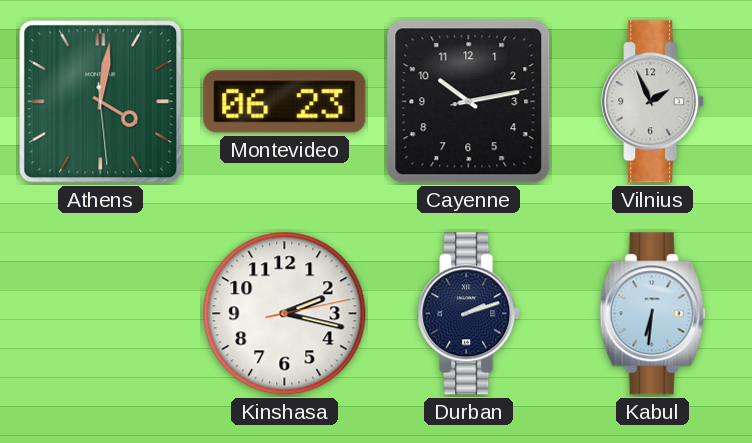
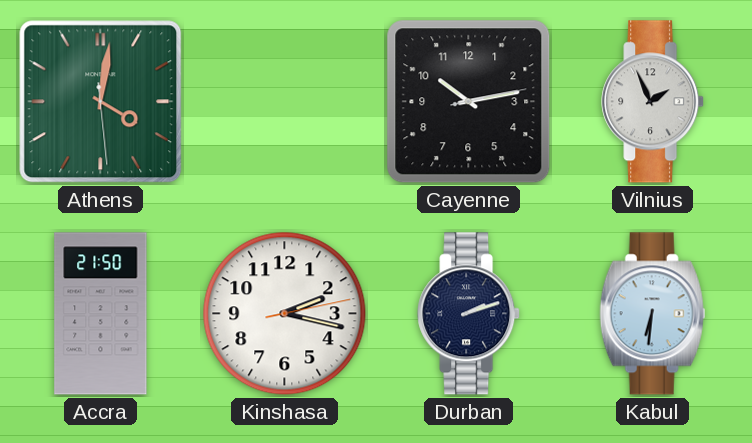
Montevideo: 06:23 -> none
Accra: none -> 21:50
